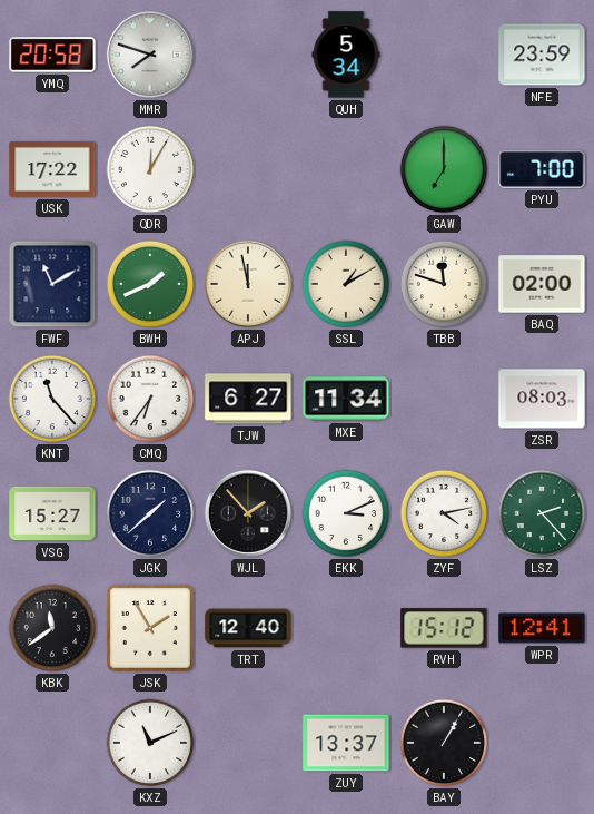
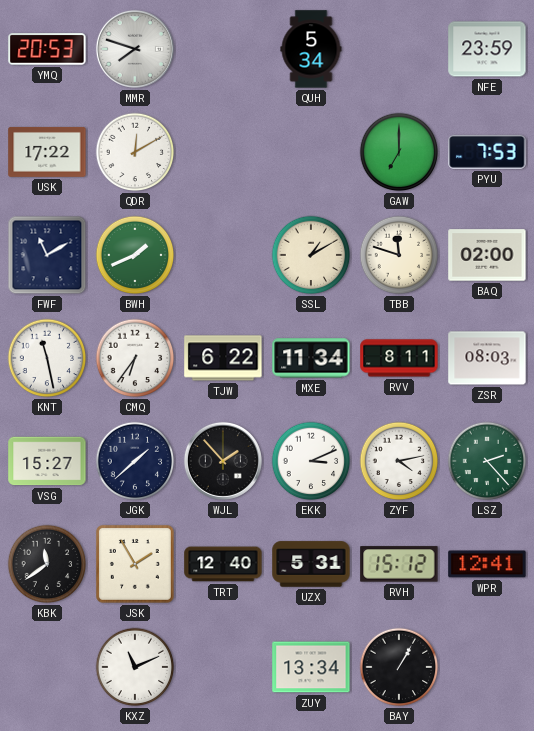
YMQ: 20:58 -> 20:53
QDR: 12:05 -> 12:10
PYU: 7:00 -> 7:53
APJ: 11:58 -> none
KNT: 11:23 -> 11:28
TJW: 6:27 -> 6:22
RVV: none -> 8:11
UZX: none -> 5:31
ZUY: 13:37 -> 13:34
